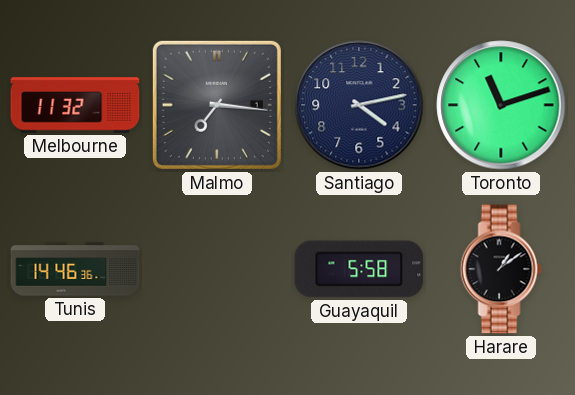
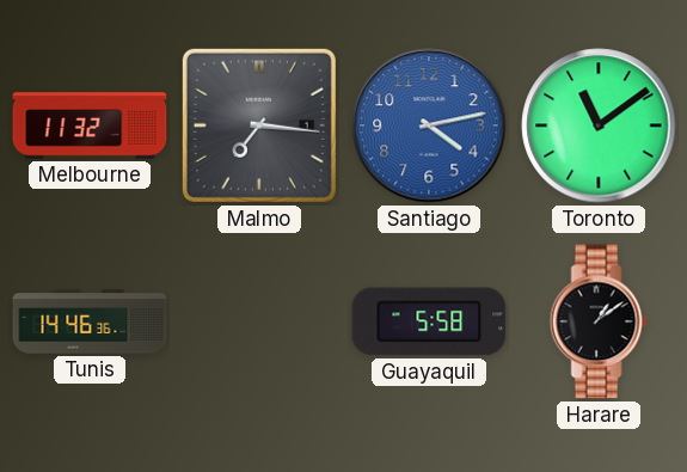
Santiago dial: navy -> blue
Toronto: 11:12 -> 11:09
